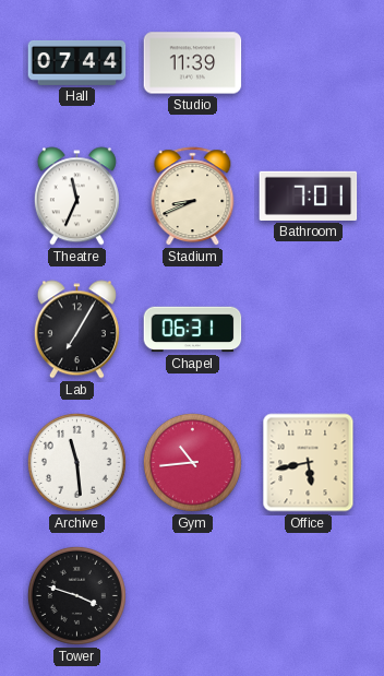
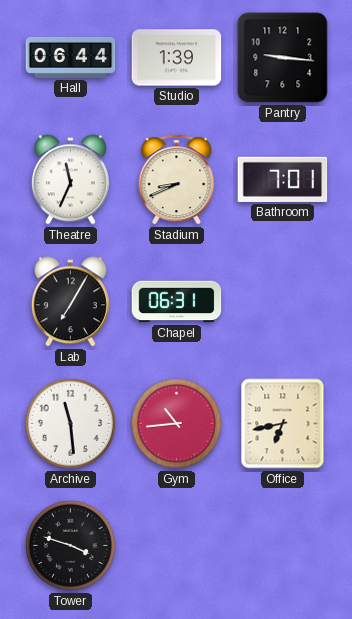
Hall: 07:44 -> 06:44
Studio: 11:39 -> 1:39
Pantry: none -> 9:16
Office: 5:43 -> 6:43
